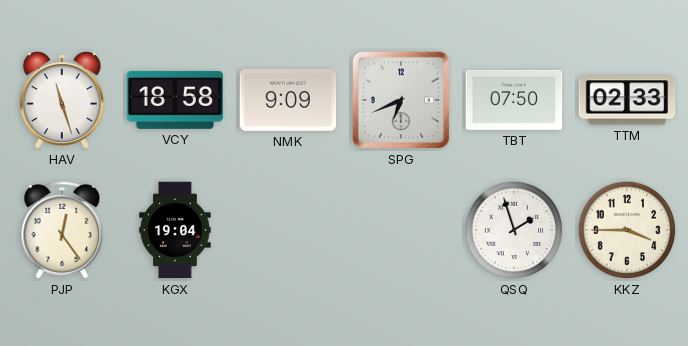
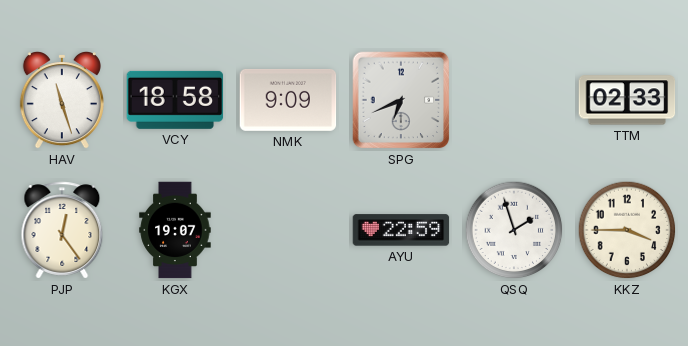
TBT: 07:50 -> none
KGX: 19:04 -> 19:07
AYU: none -> 22:59
